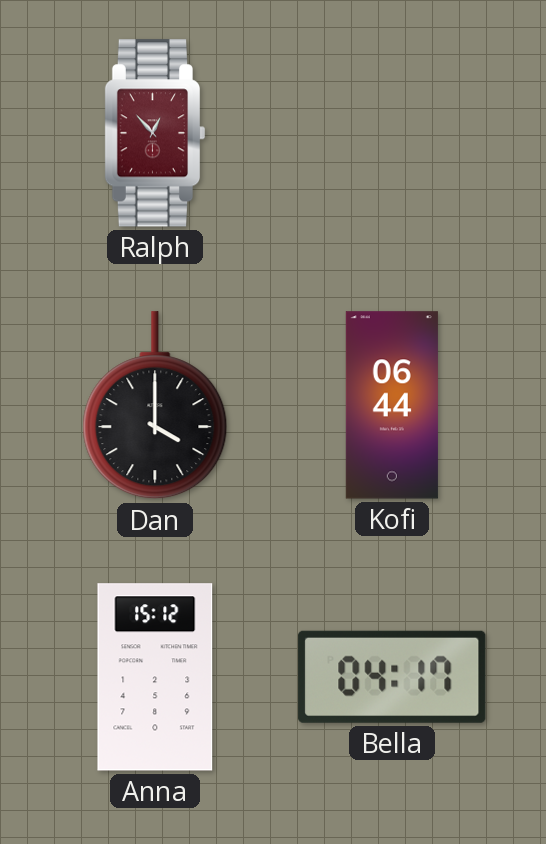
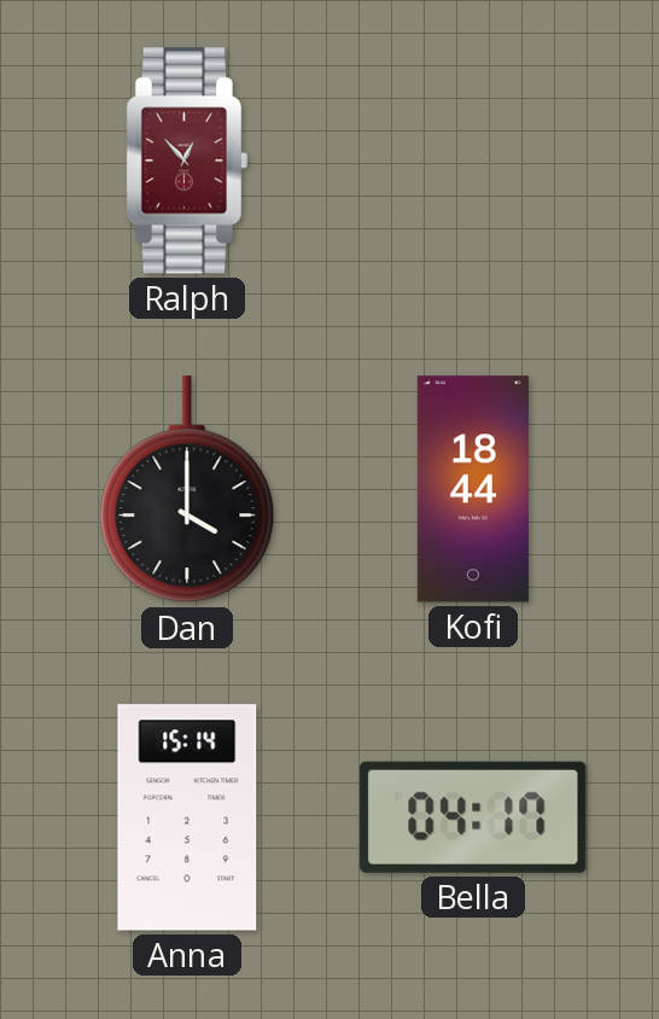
Kofi: 06:44 -> 18:44
Anna: 15:12 -> 15:14
